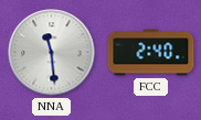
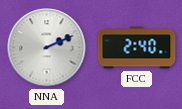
NNA: 11:29 -> 2:11
